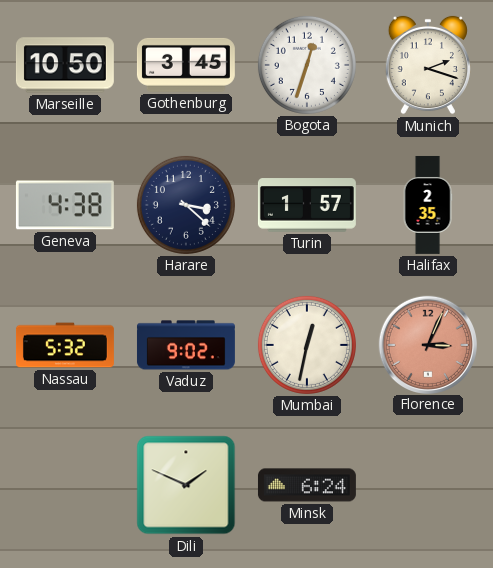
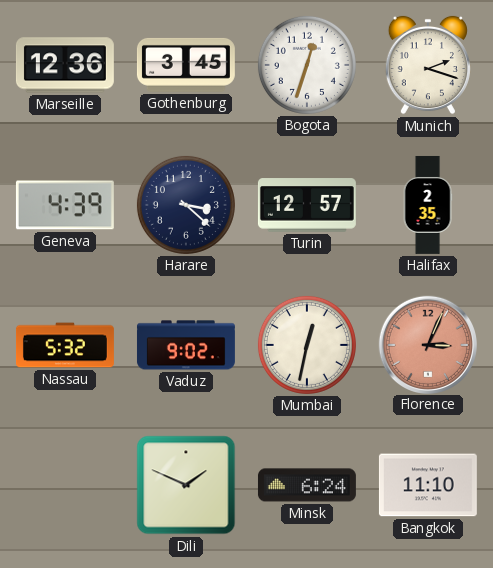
Marseille: 10:50 -> 12:36
Geneva: 4:38 -> 4:39
Turin: 1:57 -> 12:57
Bangkok: none -> 11:10
